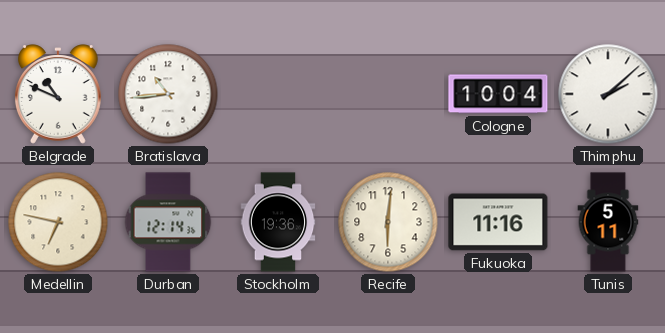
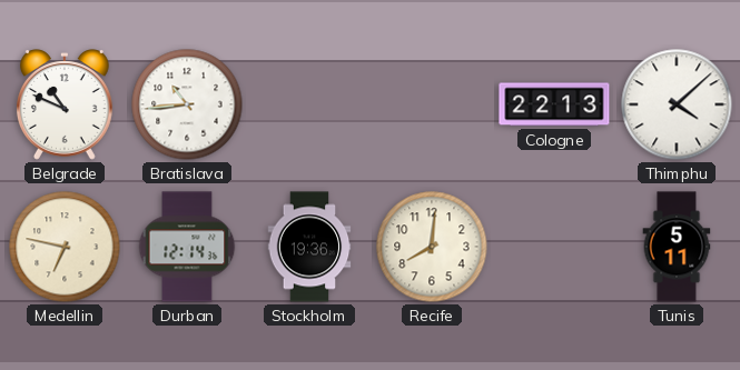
Cologne: 10:04 -> 22:13
Thimphu: 2:08 -> 4:08
Recife: 6:01 -> 8:01
Fukuoka: 11:16 -> none
